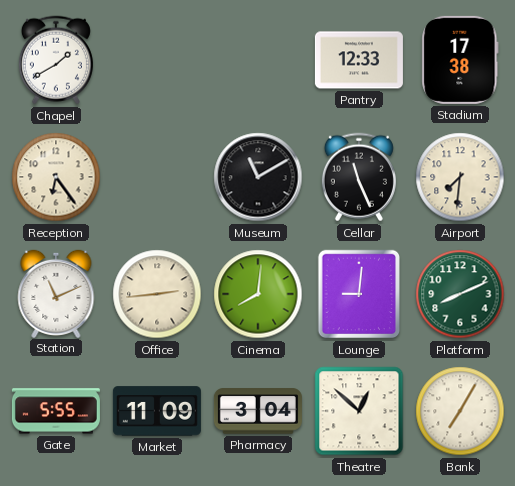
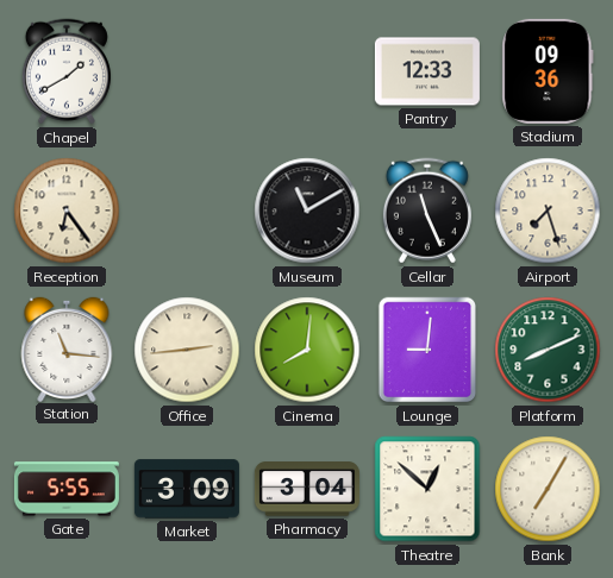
Stadium: 17:38 -> 09:36
Airport: 7:31 -> 7:27
Station: 11:11 -> 11:16
Market: 11:09 -> 3:09
